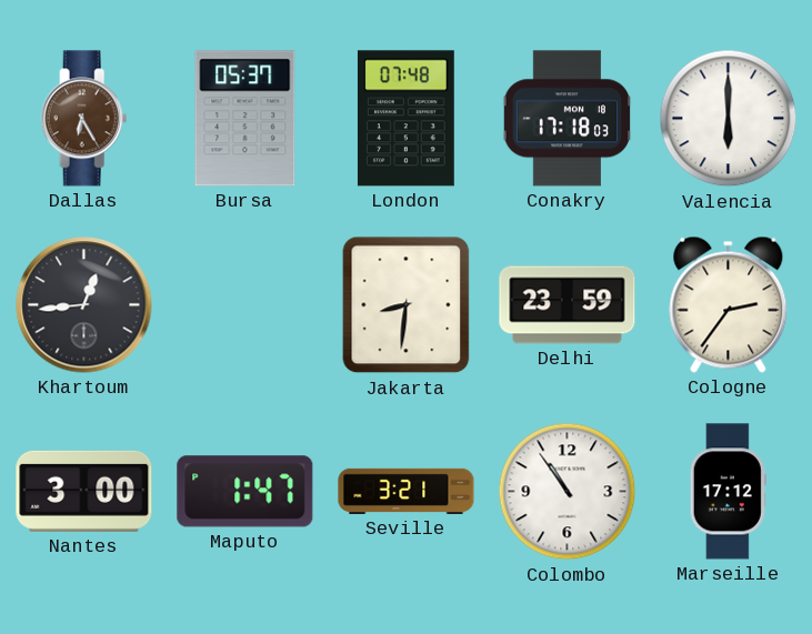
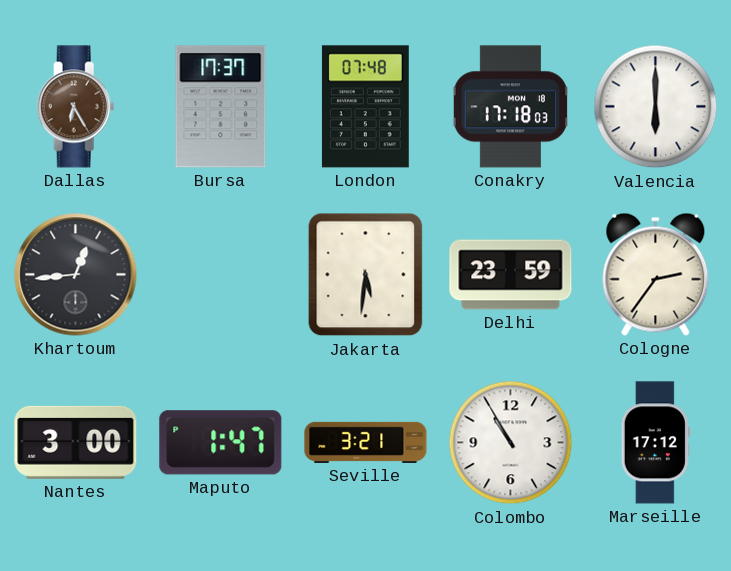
Bursa: 05:37 -> 17:37
Jakarta: 8:31 -> 5:31
Colombo: 10:54 -> 10:55
